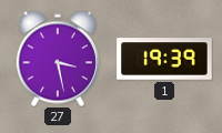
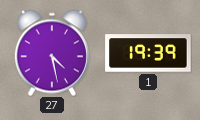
27: 3:28 -> 4:28
